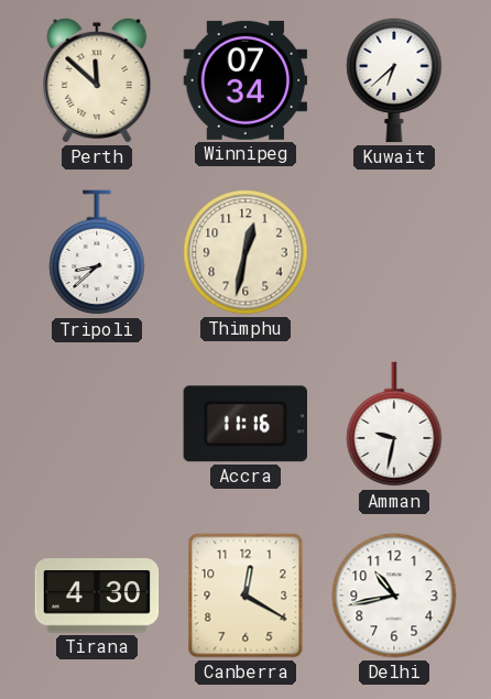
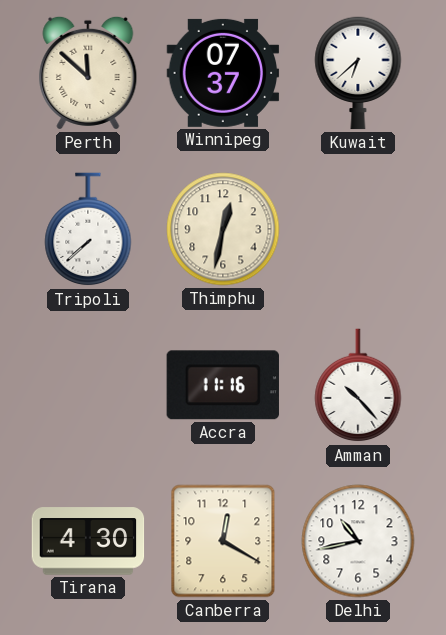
Winnipeg: 07:34 -> 07:37
Tripoli: 8:38 -> 7:38
Amman: 9:32 -> 10:23
